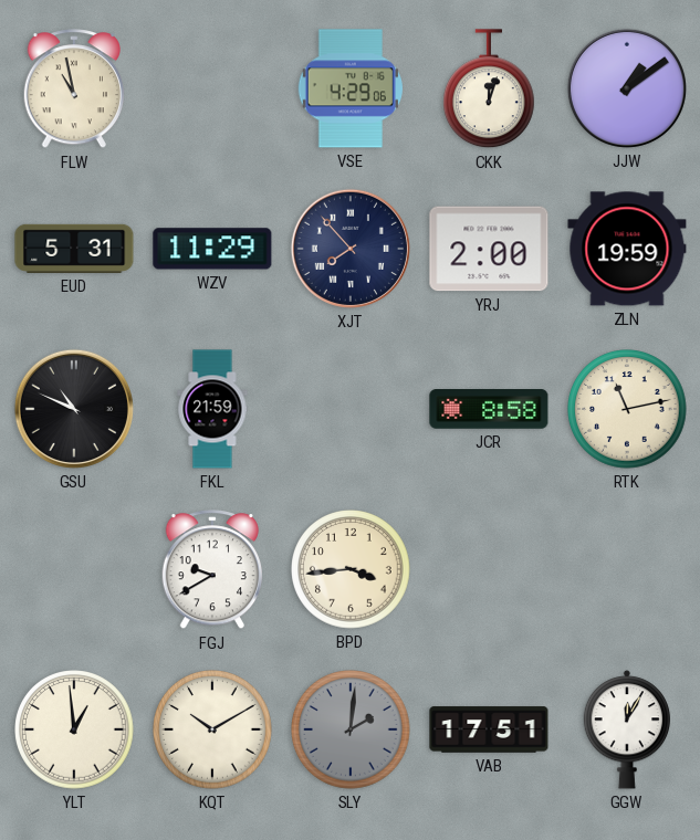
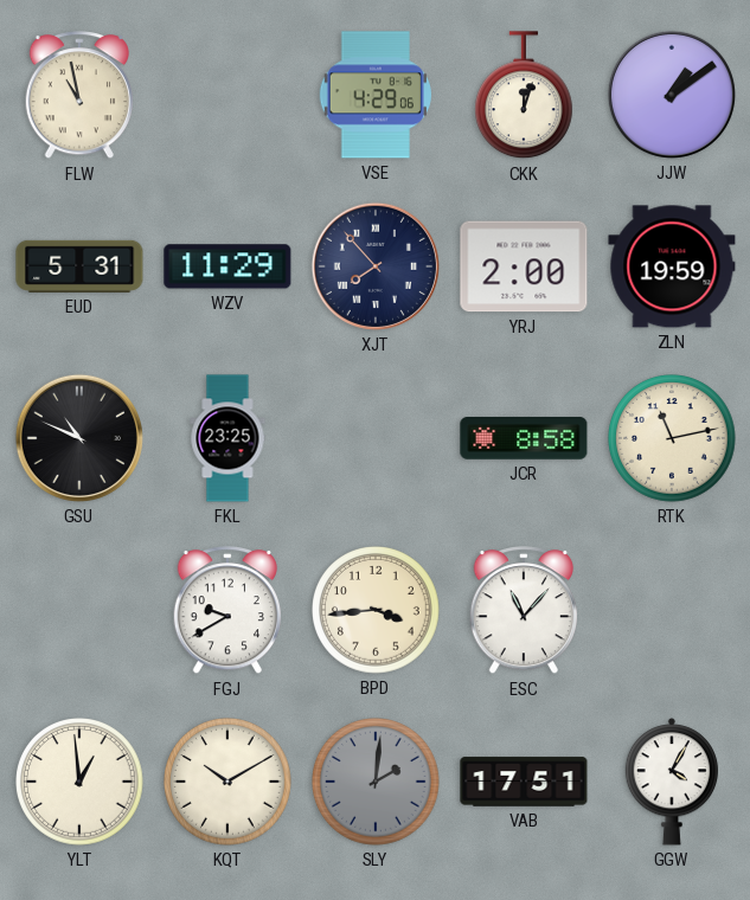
FKL: 21:59 -> 23:25
ESC: none -> 11:07
GGW: 12:05 -> 4:05
